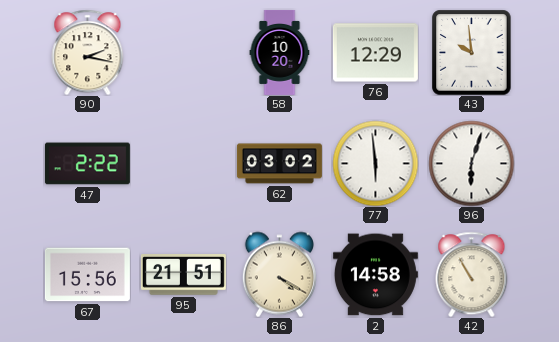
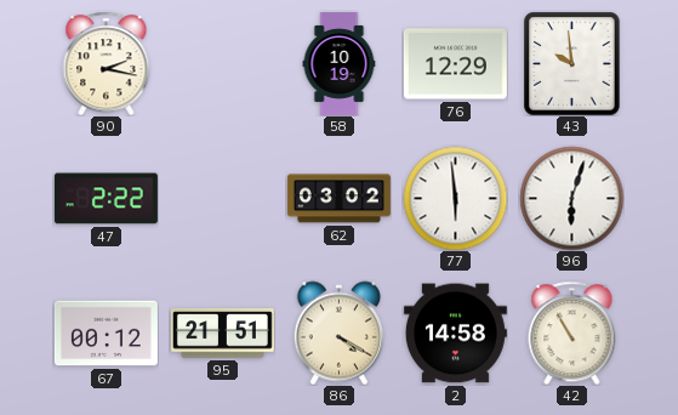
58: 10:20 -> 10:19
67: 15:56 -> 00:12
